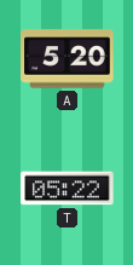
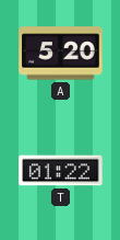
T: 05:22 -> 01:22
